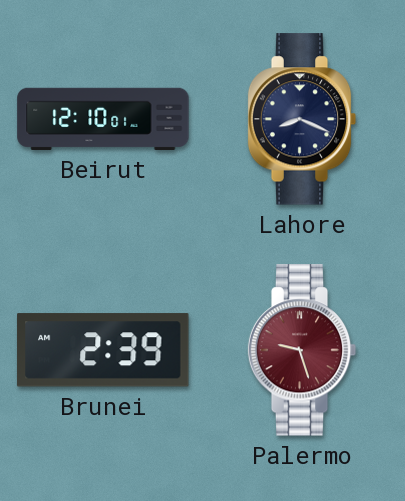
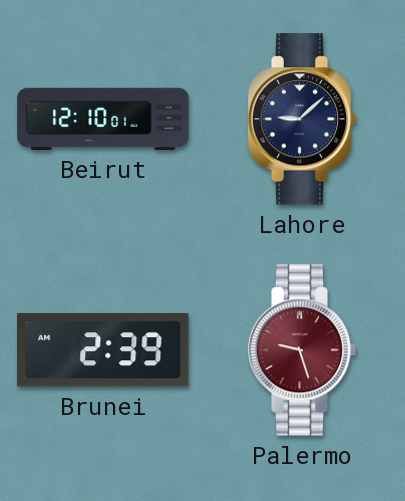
Lahore: 8:19 -> 9:08
